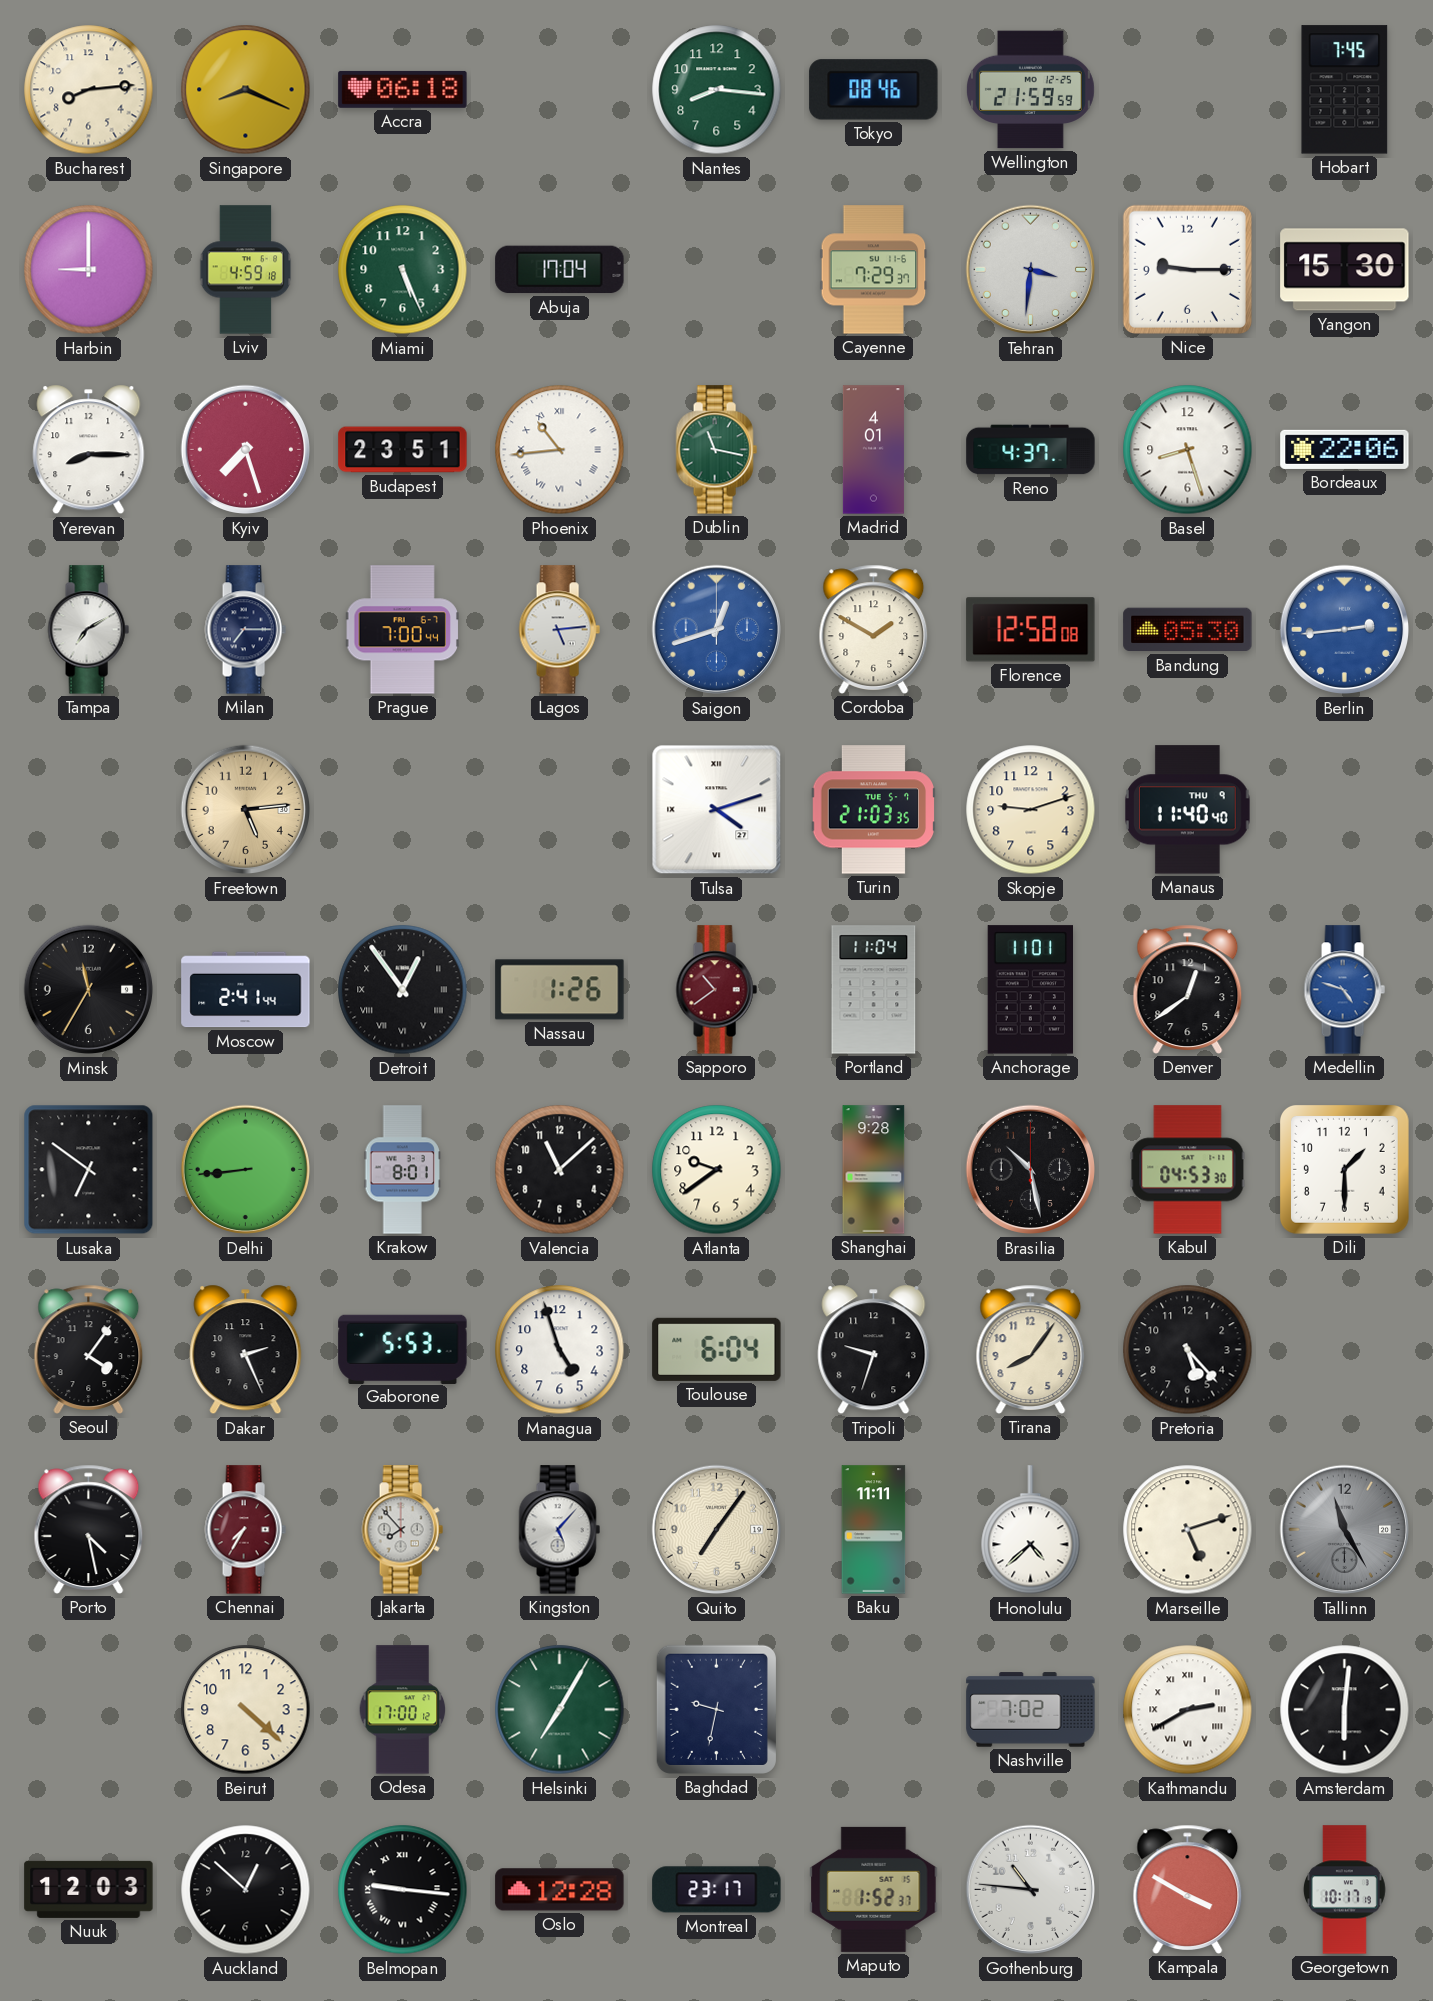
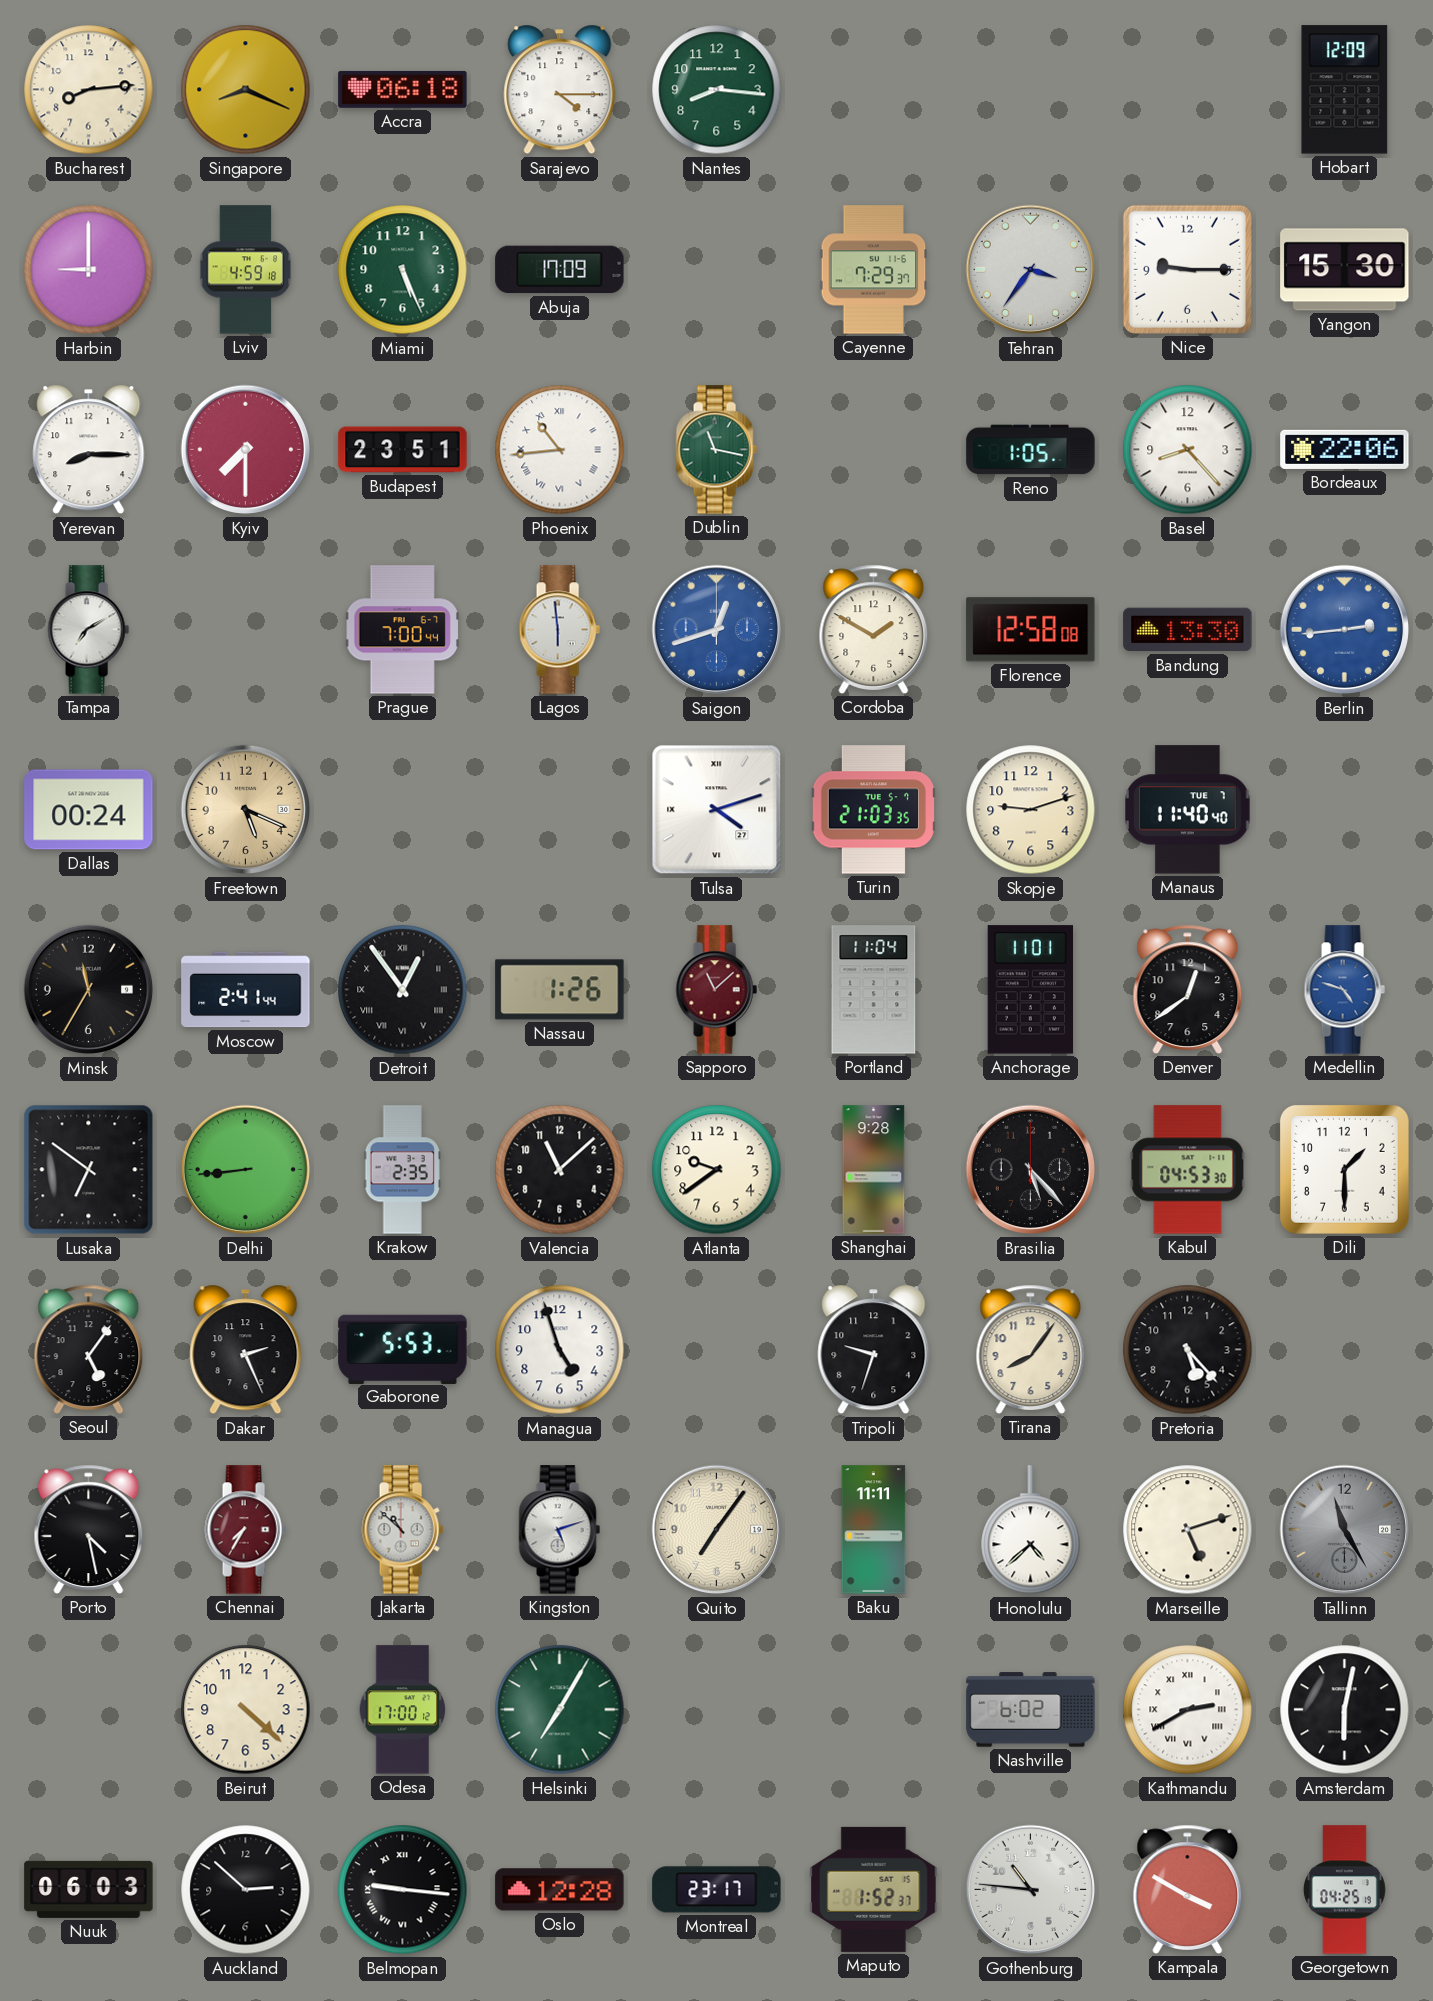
Sarajevo: none -> 4:15
Tokyo: 08:46 -> none
Wellington: 21:59 -> none
Hobart: 7:45 -> 12:09
Abuja: 17:04 -> 17:09
Tehran: 3:31 -> 3:36
Kyiv: 7:27 -> 7:30
Madrid: 4:01 -> none
Reno: 4:37 -> 1:05
Basel: 8:27 -> 8:23
Milan: 7:15 -> none
Lagos: 5:14 -> 5:59
Bandung: 05:30 -> 13:30
Dallas: none -> 00:24
Freetown: 5:14 -> 5:19
Manaus date: THU 9 -> TUE 7
Sapporo: 10:39 -> 11:08
Krakow: 8:01 -> 2:35
Brasilia: 10:28 -> 5:23
Seoul: 4:06 -> 5:06
Toulouse: 6:04 -> none
Jakarta: 7:53 -> 10:52
Kingston: 5:07 -> 5:12
Baghdad: 9:32 -> none
Nashville: 7:02 -> 6:02
Amsterdam: 6:01 -> 6:02
Nuuk: 12:03 -> 06:03
Auckland: 12:52 -> 2:52
Georgetown: 10:17 -> 04:25
